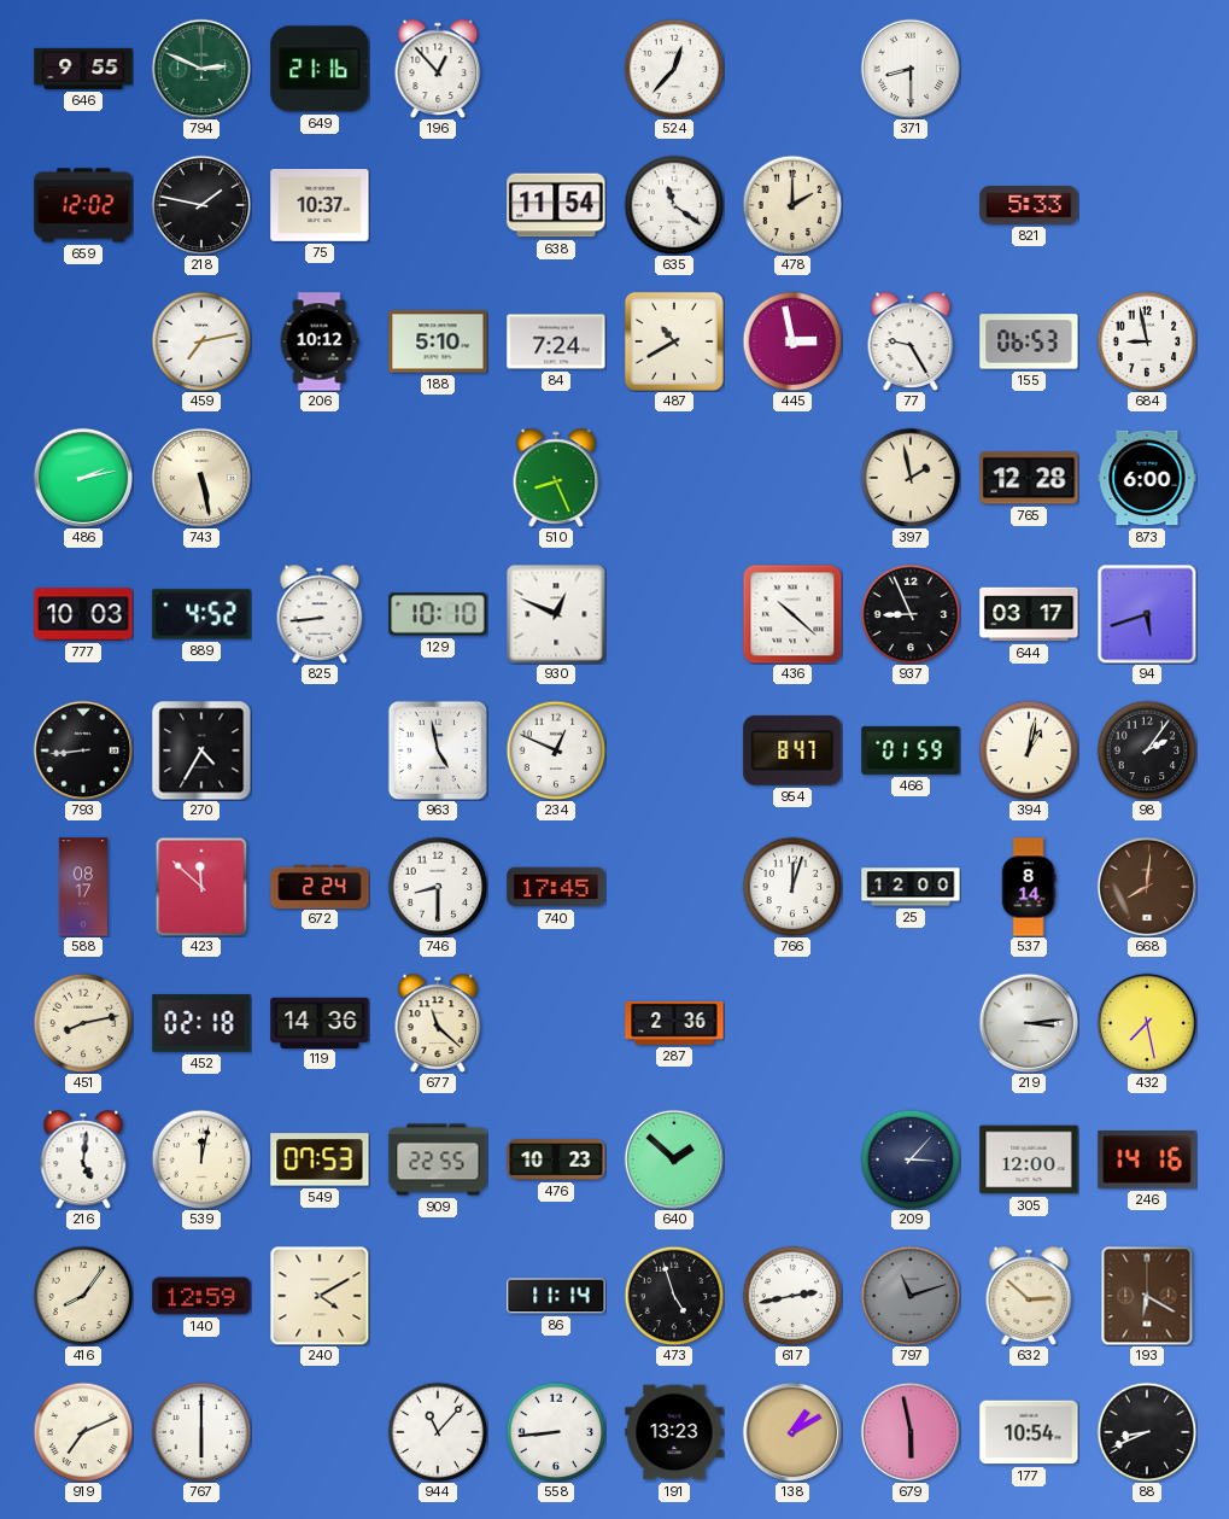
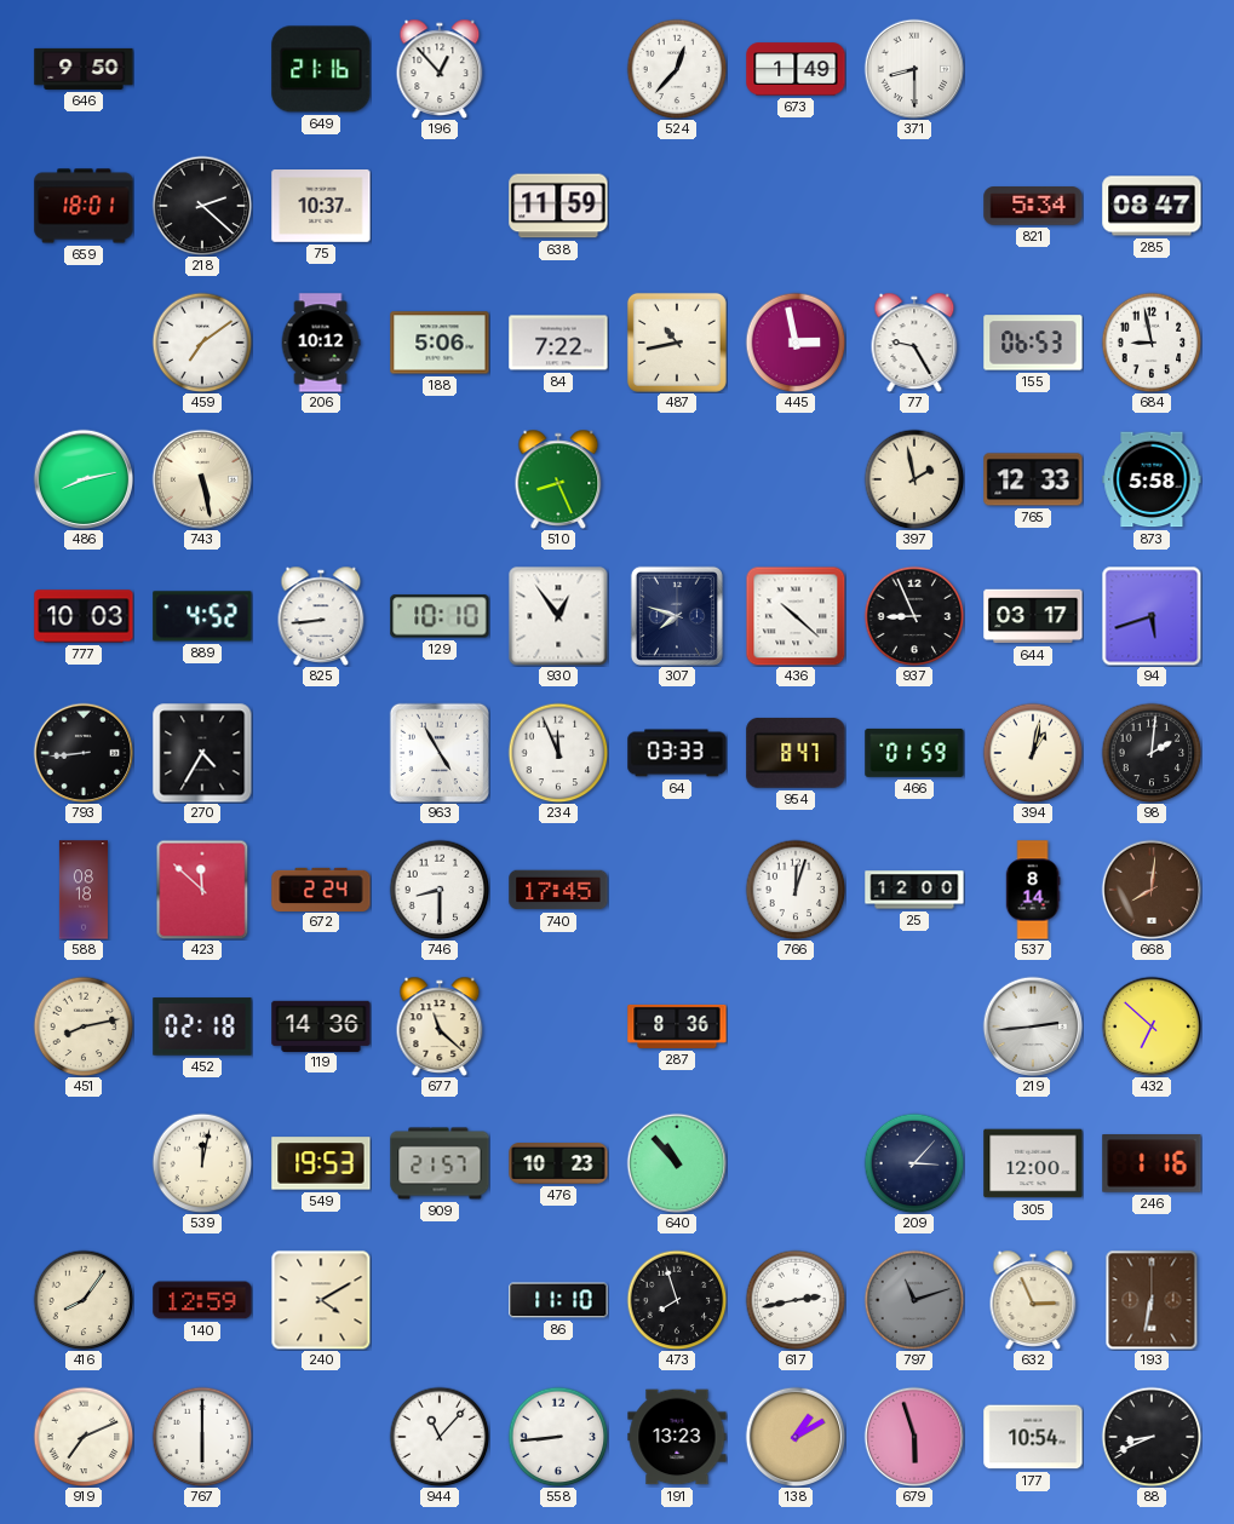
646: 9:55 -> 9:50
794: 2:49 -> none
673: none -> 1:49
659: 12:02 -> 18:01
218: 1:47 -> 2:22
638: 11:54 -> 11:59
635: 11:21 -> none
478: 2:00 -> none
821: 5:33 -> 5:34
285: none -> 08:47
459: 7:13 -> 7:09
188: 5:10 -> 5:06
84: 7:24 -> 7:22
487: 10:40 -> 10:43
486: 2:13 -> 8:13
765: 12:28 -> 12:33
873: 6:00 -> 5:58
930: 12:49 -> 12:54
307: none -> 7:48
963: 4:58 -> 4:55
234: 12:49 -> 11:56
64: none -> 03:33
98: 2:06 -> 2:01
588: 08:17 -> 08:18
287: 2:36 -> 8:36
219: 3:14 -> 2:44
432: 7:28 -> 6:52
216: 5:01 -> none
549: 07:53 -> 19:53
909: 22:55 -> 21:57
640: 1:52 -> 10:53
246: 14:16 -> 1:16
86: 11:14 -> 11:10
473: 4:57 -> 7:57
632: 2:52 -> 2:56
193: 6:20 -> 6:32
679: 5:58 -> 5:57
